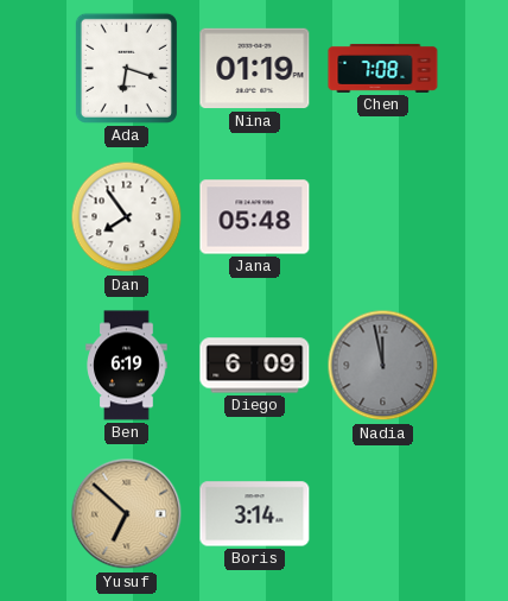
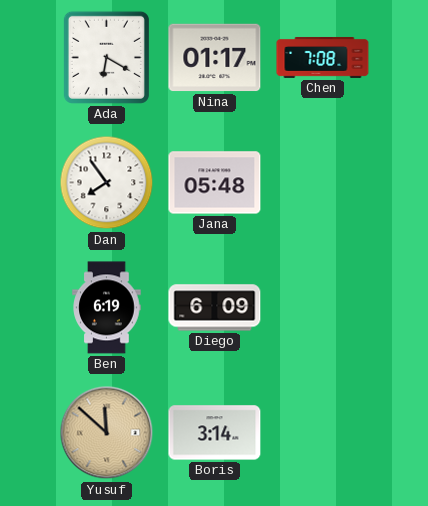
Ada: 6:18 -> 6:20
Nina: 01:19 -> 01:17
Nadia: 11:58 -> none
Yusuf: 6:52 -> 11:52
